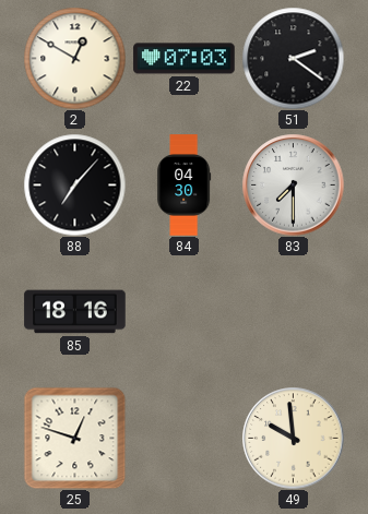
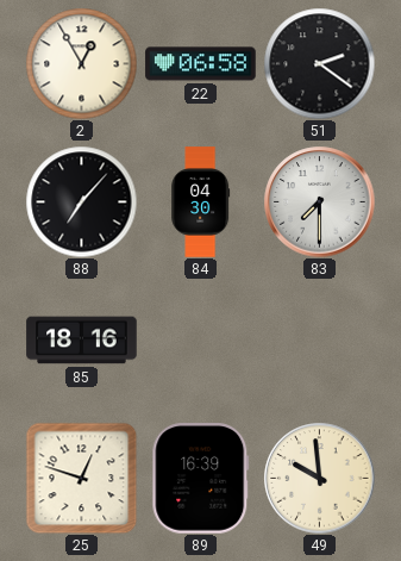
2: 12:50 -> 12:55
22: 07:03 -> 06:58
89: none -> 16:39
